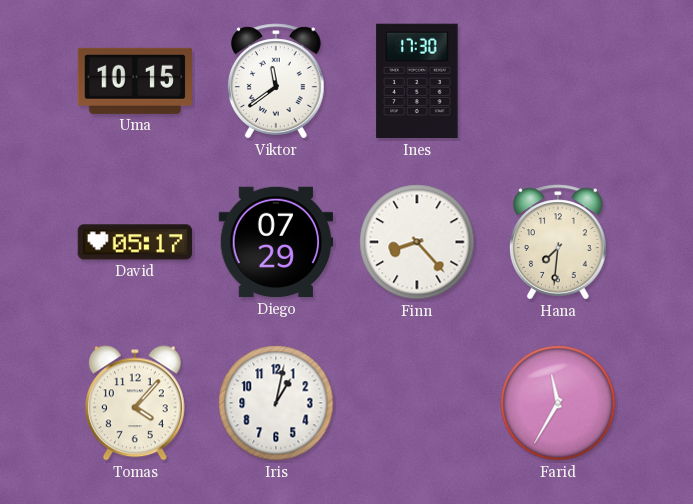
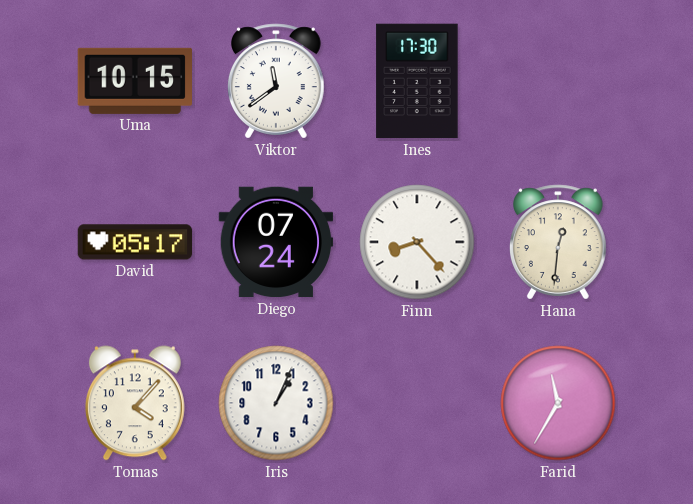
Diego: 07:29 -> 07:24
Hana: 7:31 -> 12:31
Iris: 1:02 -> 1:04
